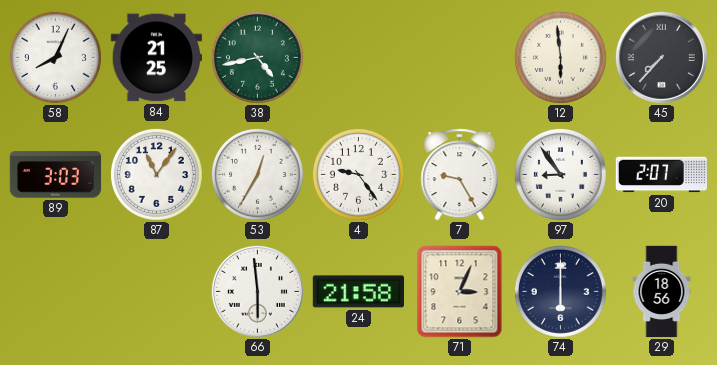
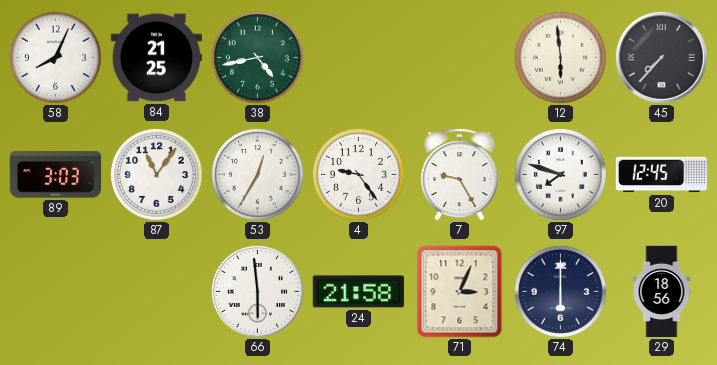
97: 8:54 -> 7:48
20: 2:07 -> 12:45
